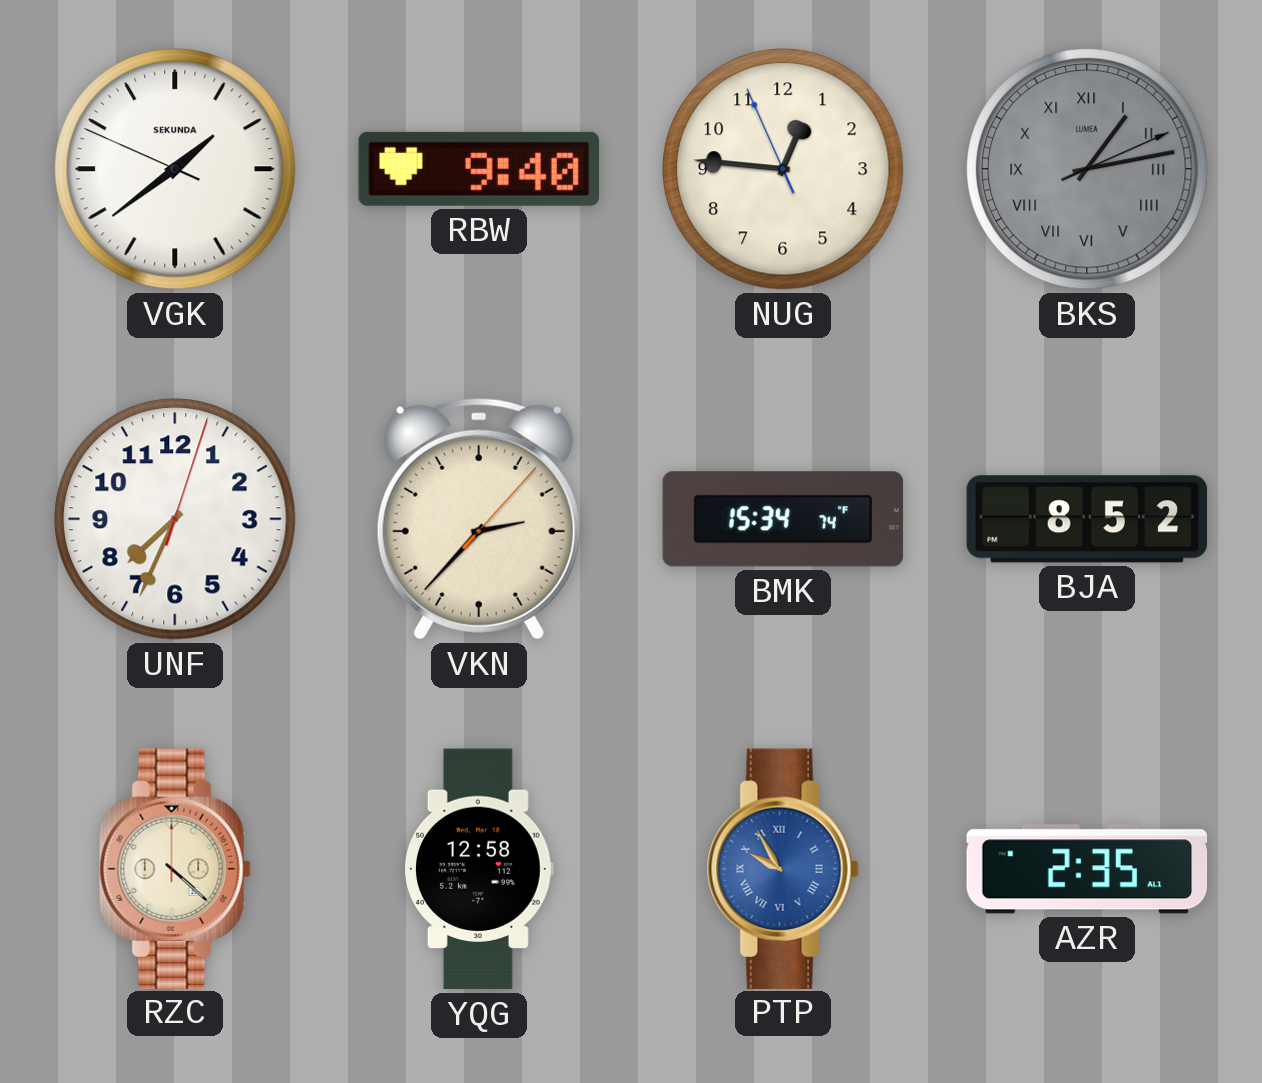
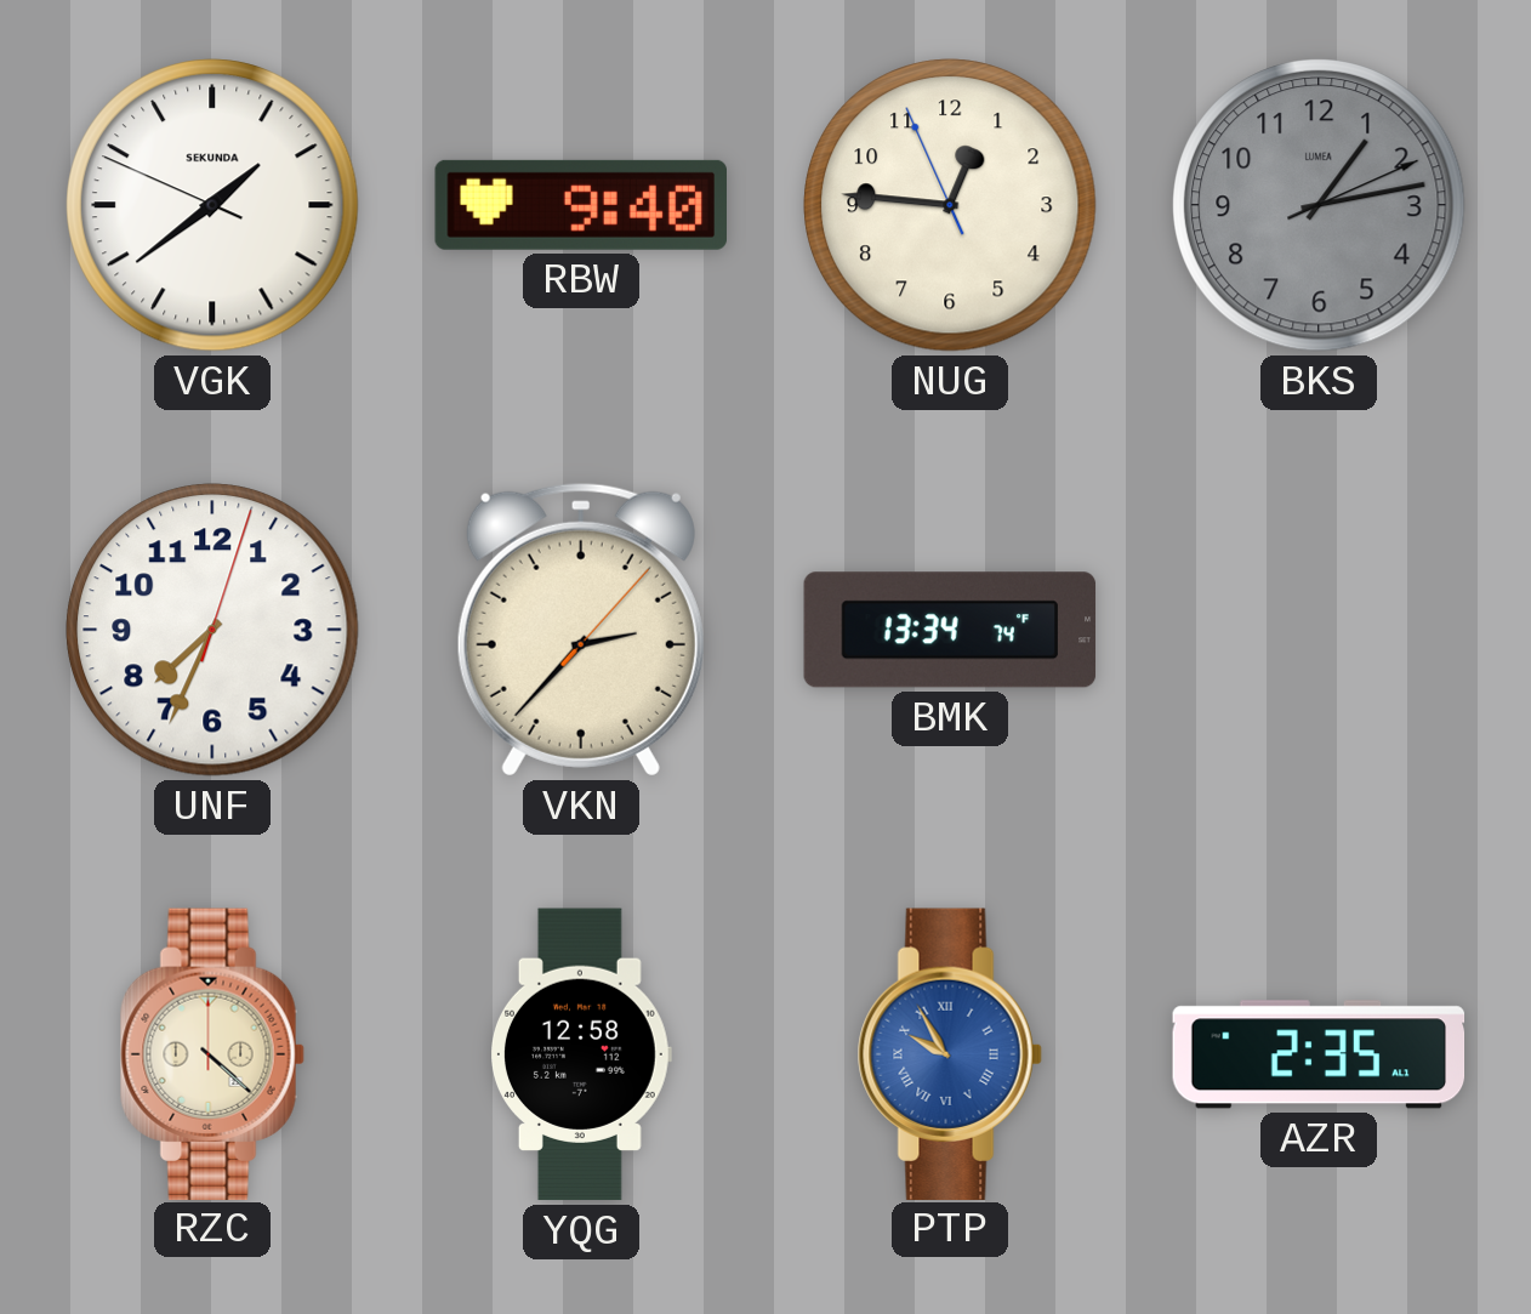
BKS numerals: Roman -> Arabic
BMK: 15:34 -> 13:34
BJA: 8:52 -> none
